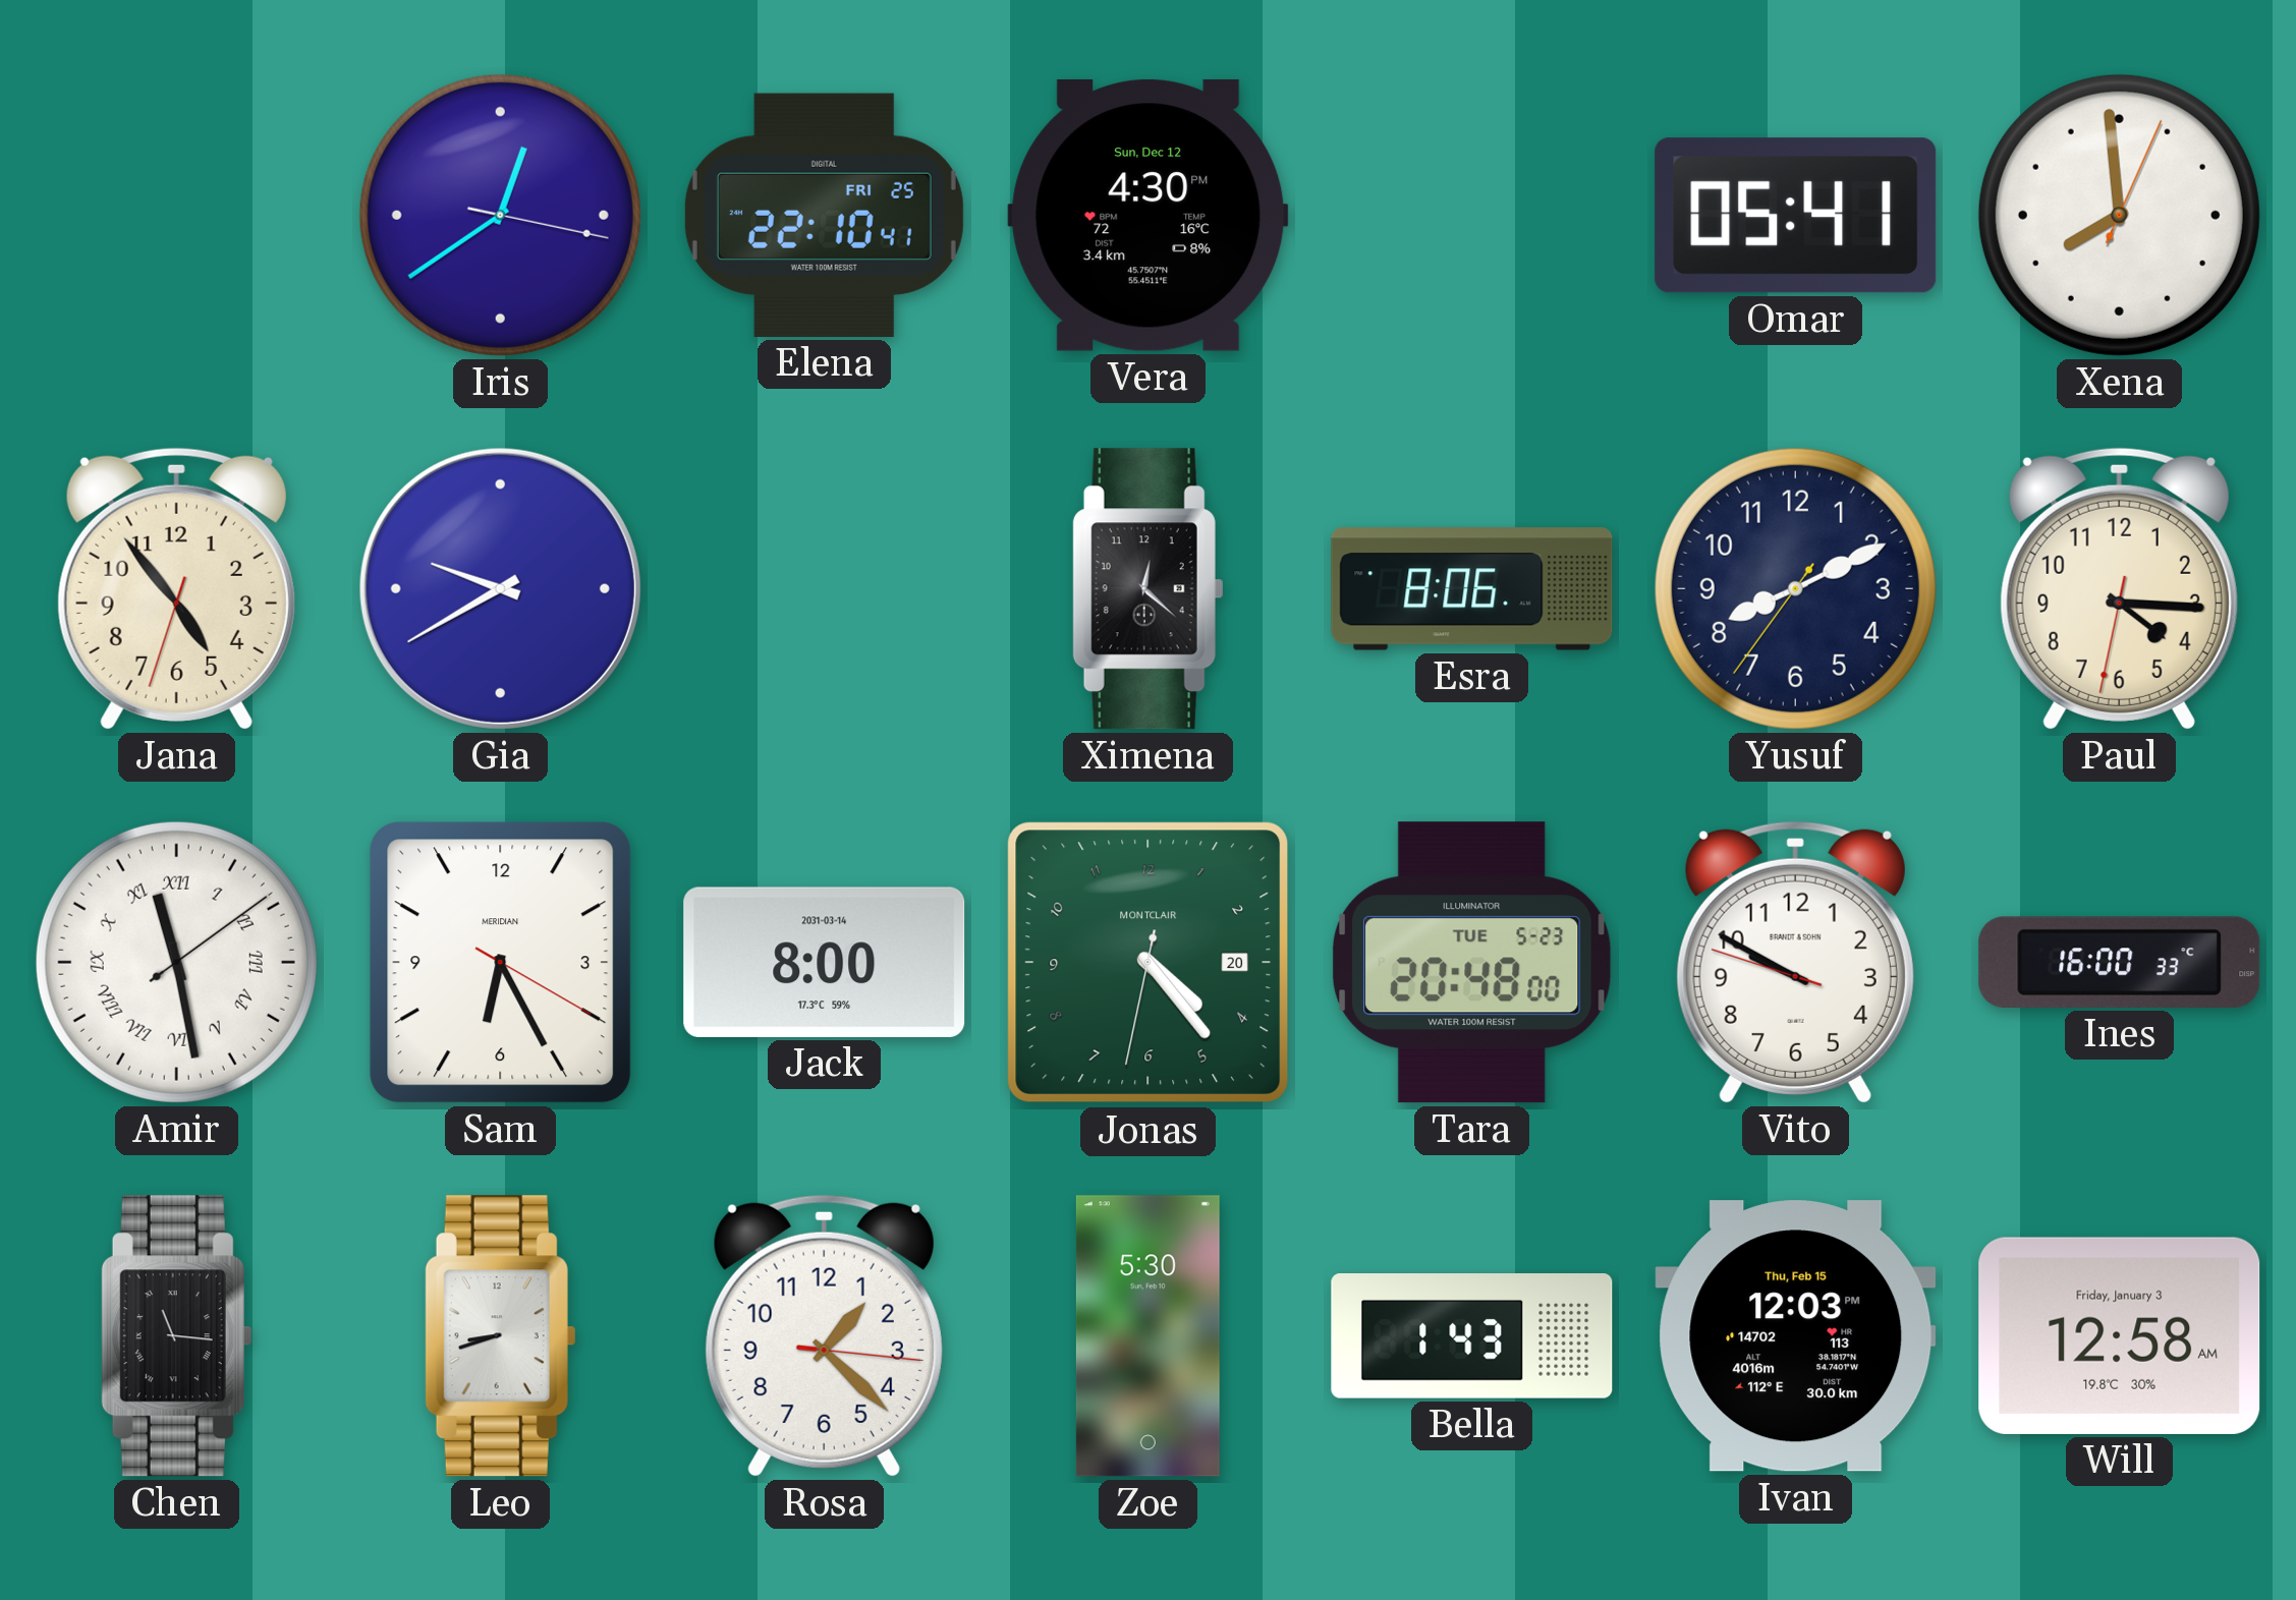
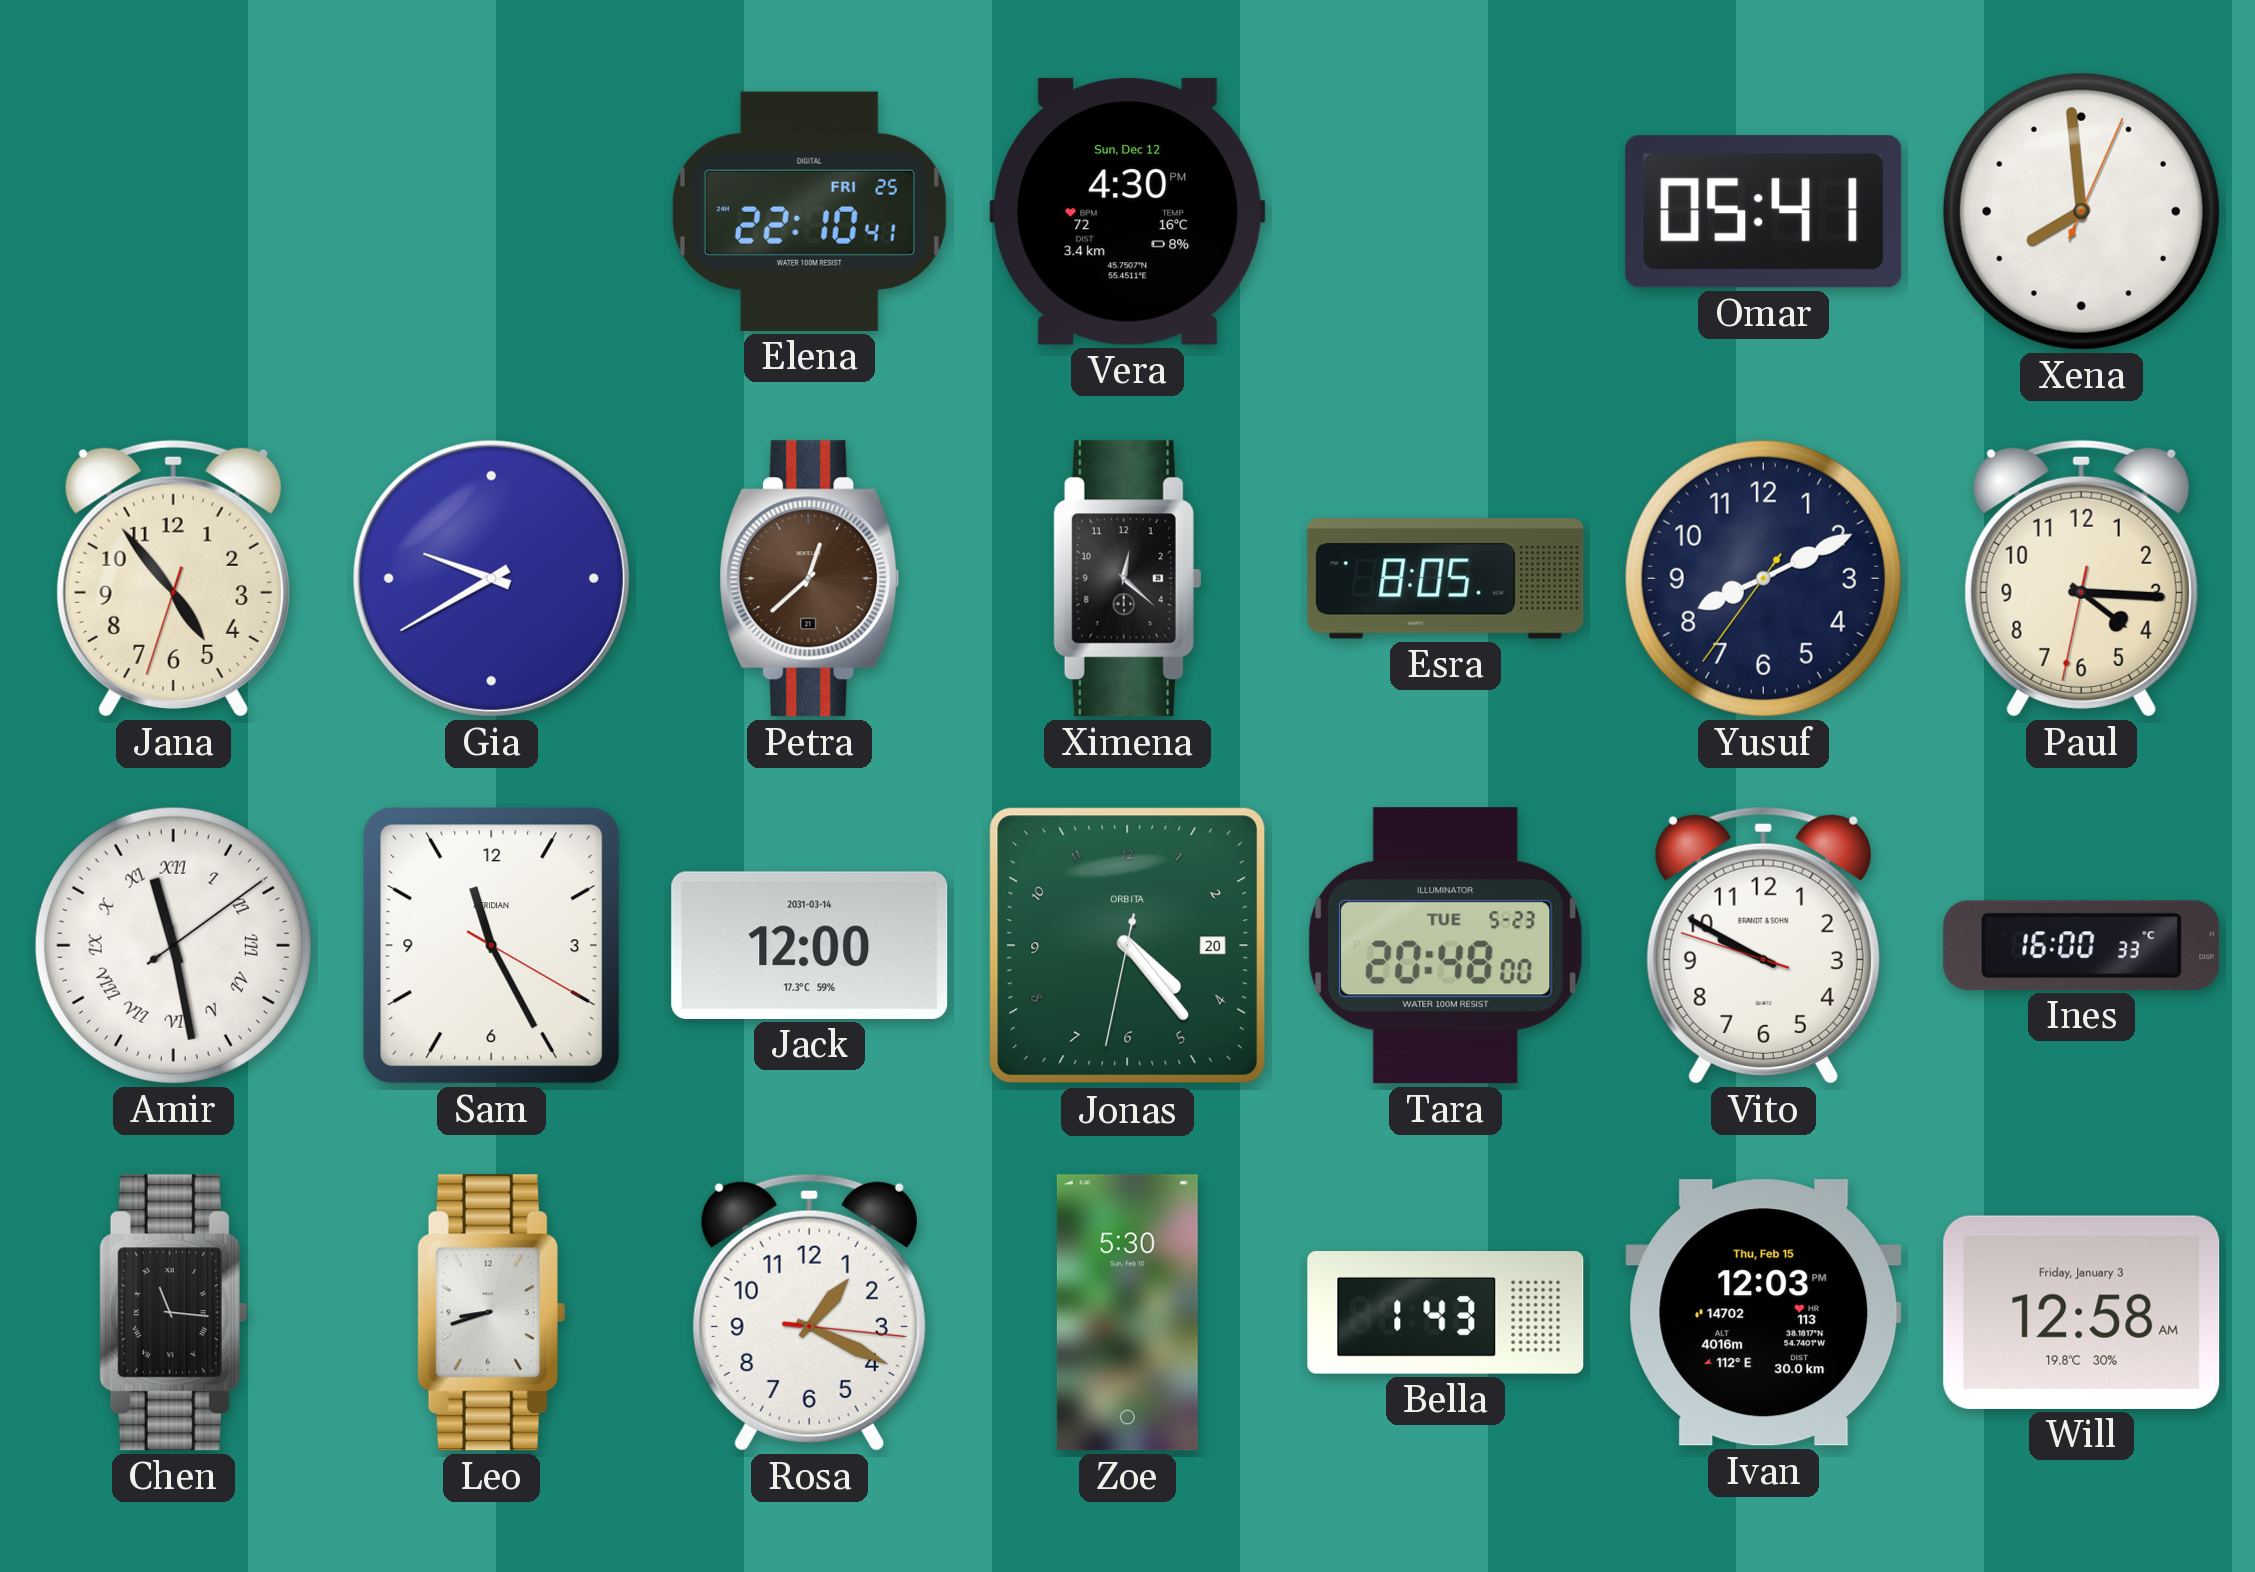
Iris: 12:39 -> none
Petra: none -> 12:38
Esra: 8:06 -> 8:05
Sam: 6:25 -> 11:25
Jack: 8:00 -> 12:00
Jonas brand: MONTCLAIR -> ORBITA
Rosa: 1:22 -> 1:19
